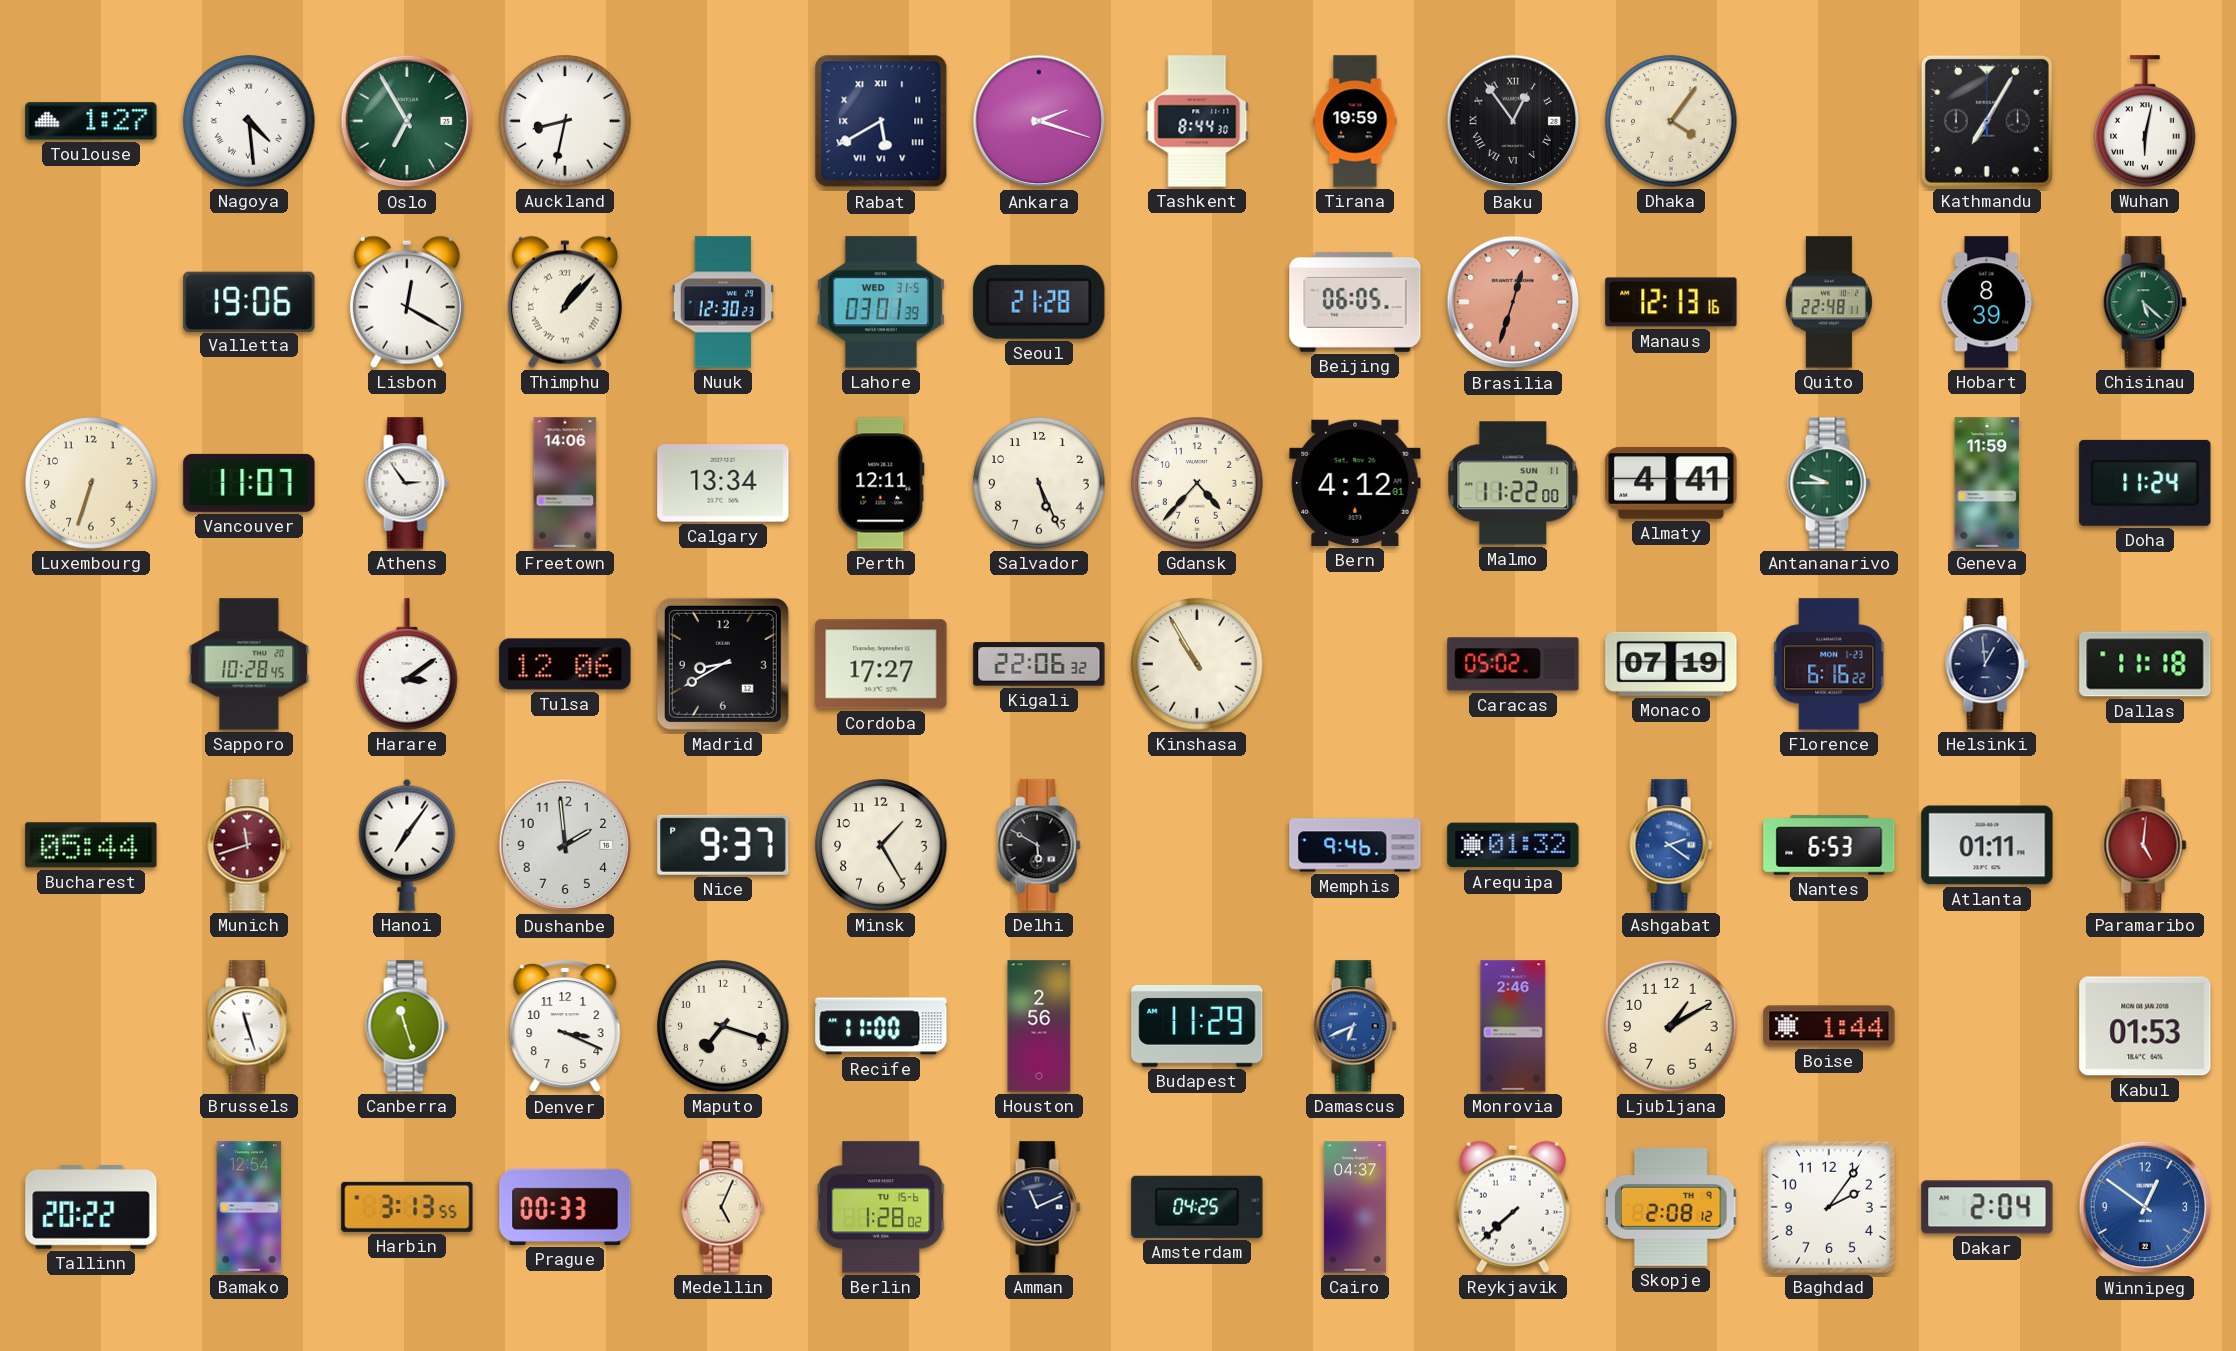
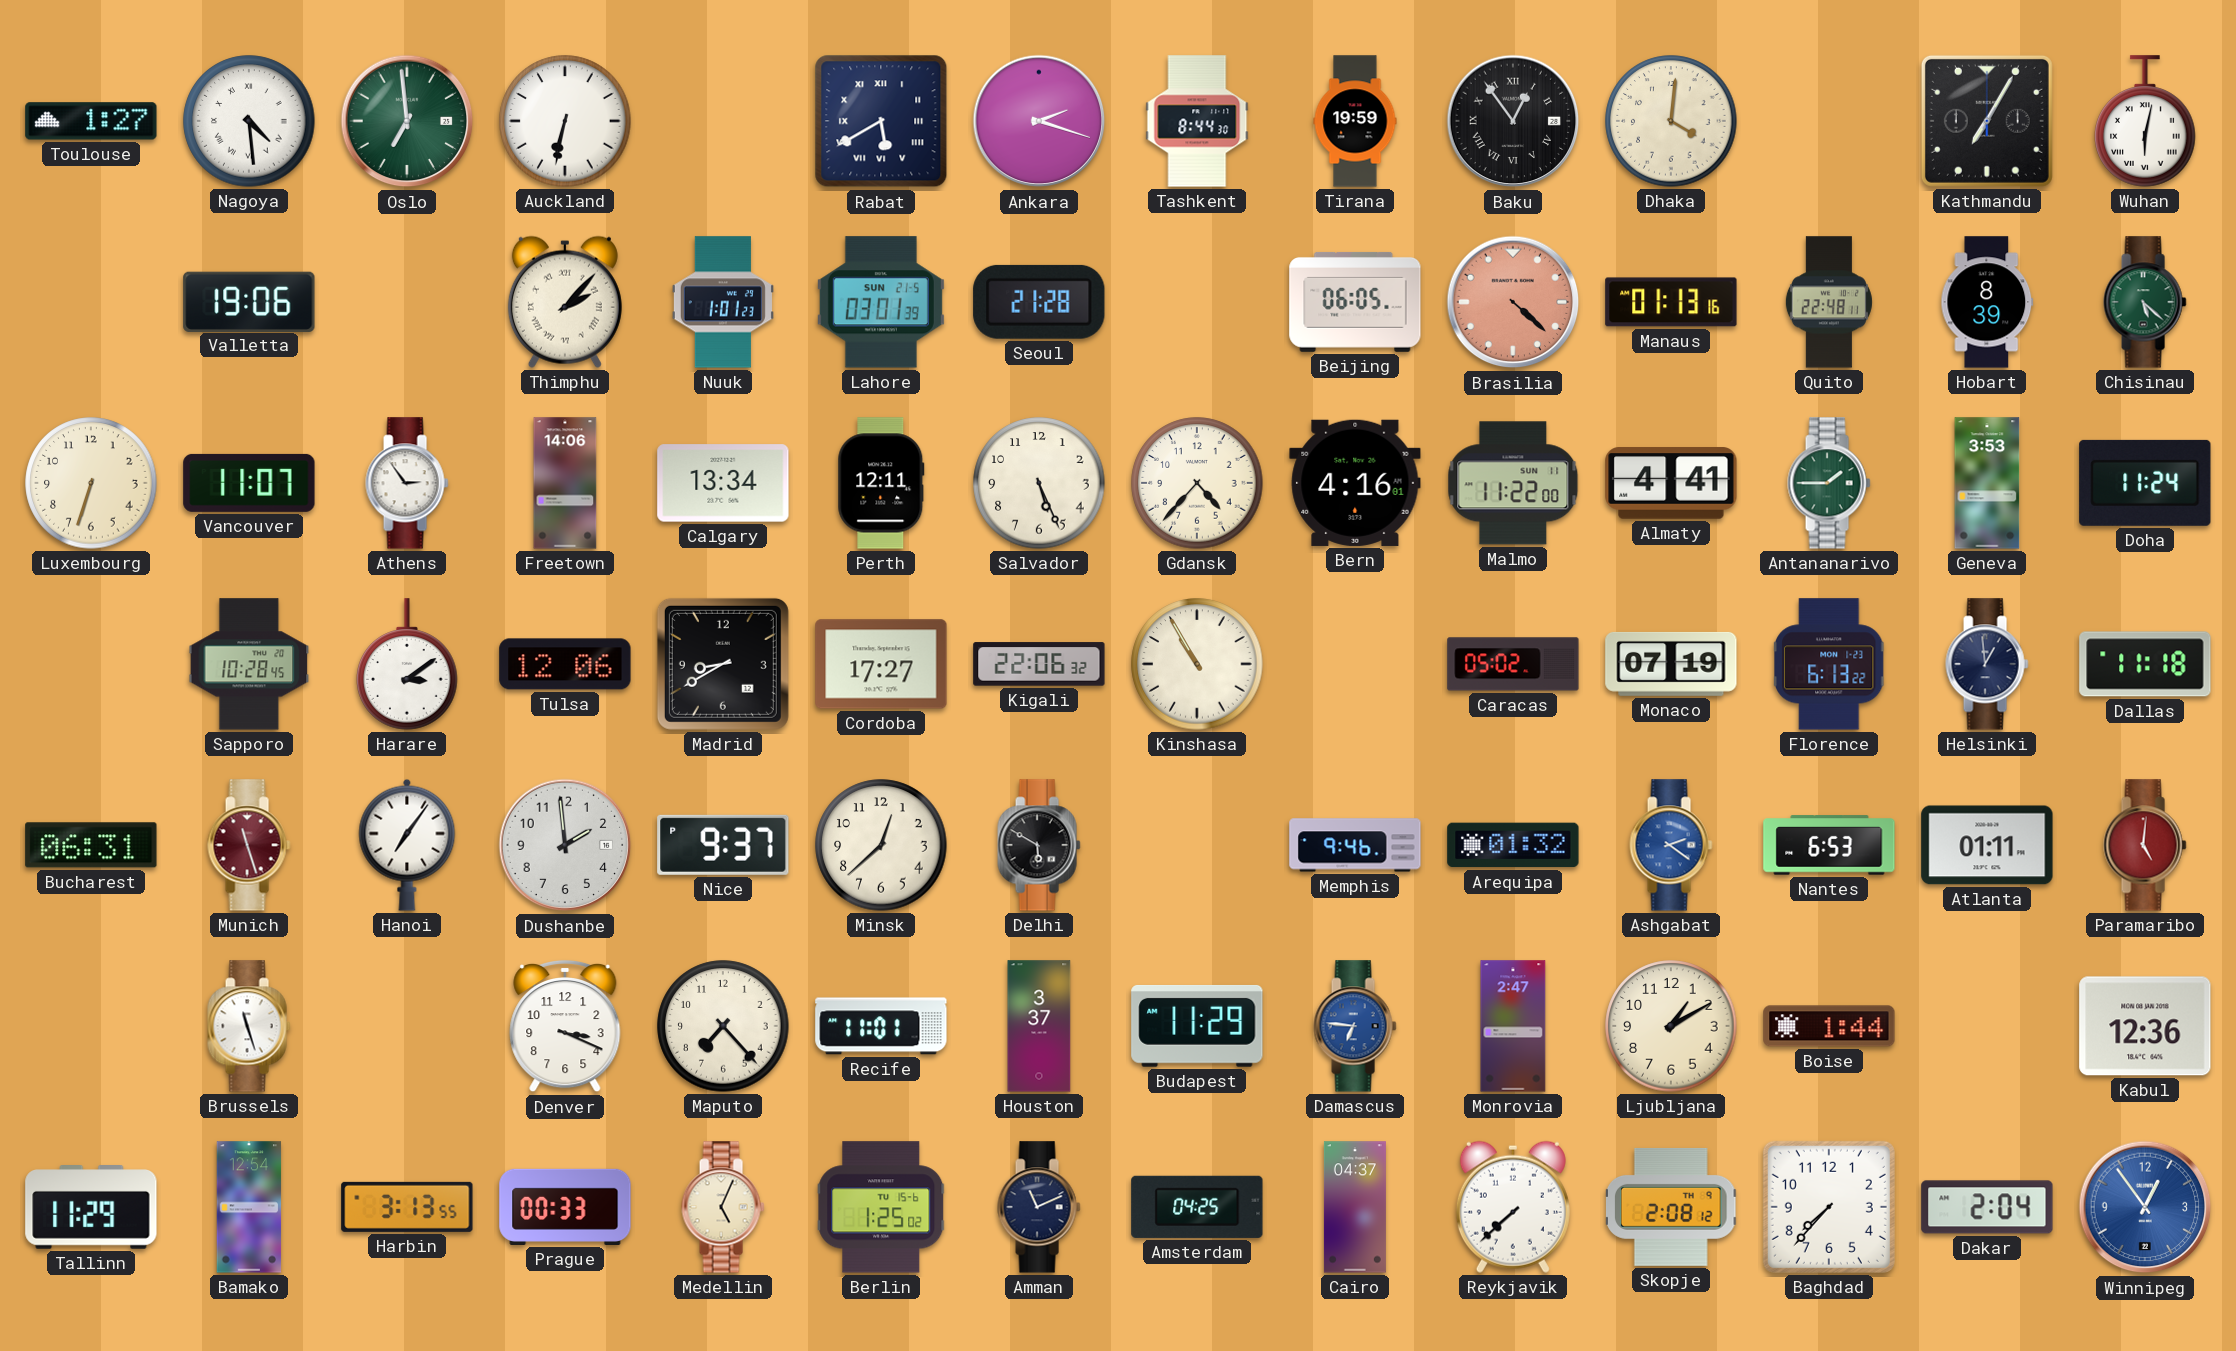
Oslo: 6:55 -> 6:59
Auckland: 8:32 -> 6:32
Dhaka: 4:06 -> 4:01
Lisbon: 12:20 -> none
Thimphu: 1:07 -> 2:07
Nuuk: 12:30 -> 1:01
Lahore date: WED 31-5 -> SUN 21-5
Brasilia: 12:33 -> 4:22
Manaus: 12:13 -> 01:13
Bern: 4:12 -> 4:16
Antananarivo: 9:45 -> 1:45
Geneva: 11:59 -> 3:53
Florence: 6:16 -> 6:13
Bucharest: 05:44 -> 06:31
Munich: 11:42 -> 11:27
Minsk: 1:25 -> 12:38
Canberra: 11:27 -> none
Maputo: 7:18 -> 7:23
Recife: 11:00 -> 11:01
Houston: 2:56 -> 3:37
Damascus: 6:41 -> 6:46
Monrovia: 2:46 -> 2:47
Kabul: 01:53 -> 12:36
Tallinn: 20:22 -> 11:29
Berlin: 1:28 -> 1:25
Baghdad: 2:06 -> 7:37
Winnipeg: 12:51 -> 12:54
